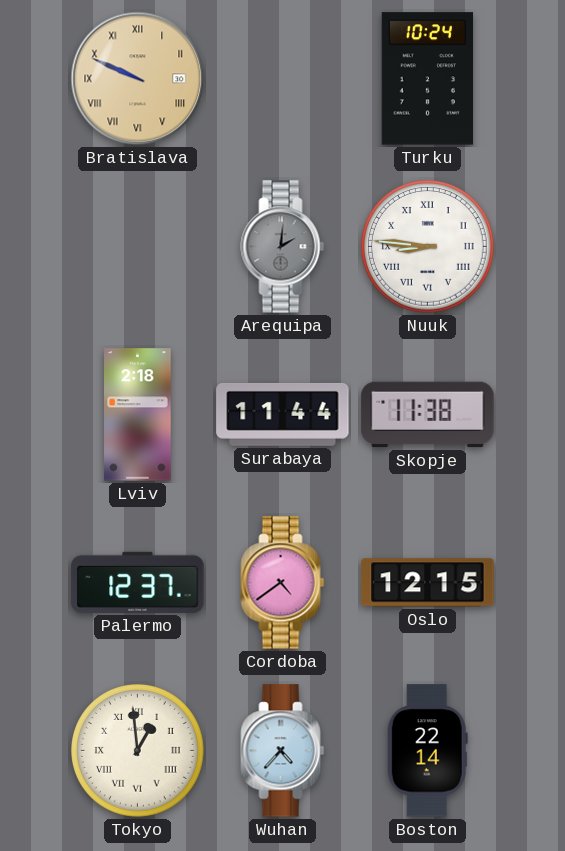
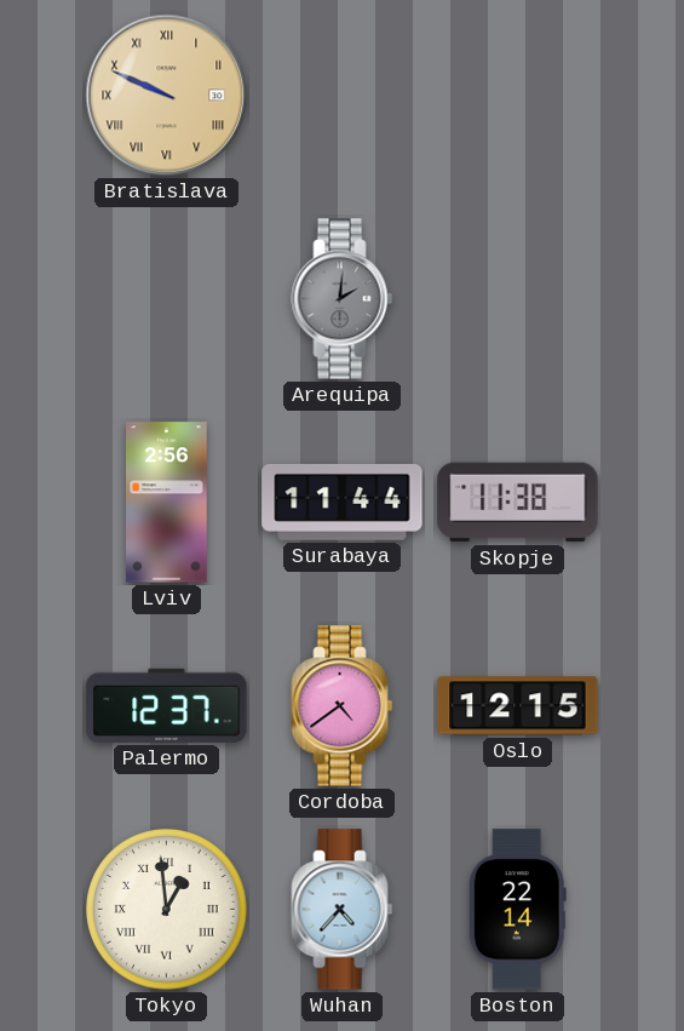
Turku: 10:24 -> none
Nuuk: 8:46 -> none
Lviv: 2:18 -> 2:56
